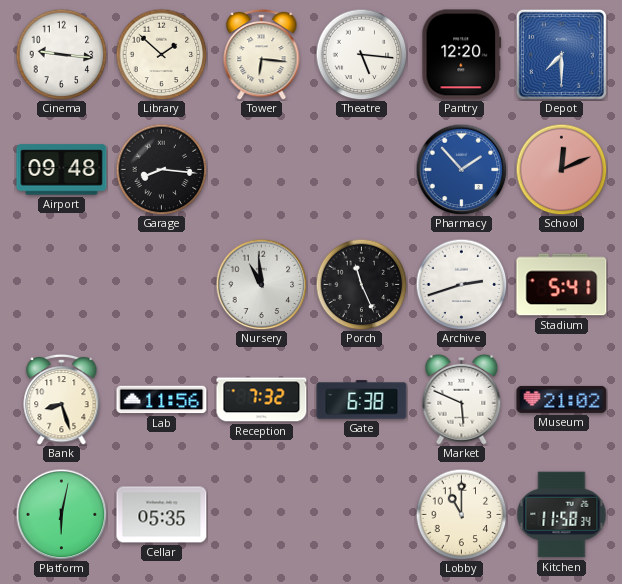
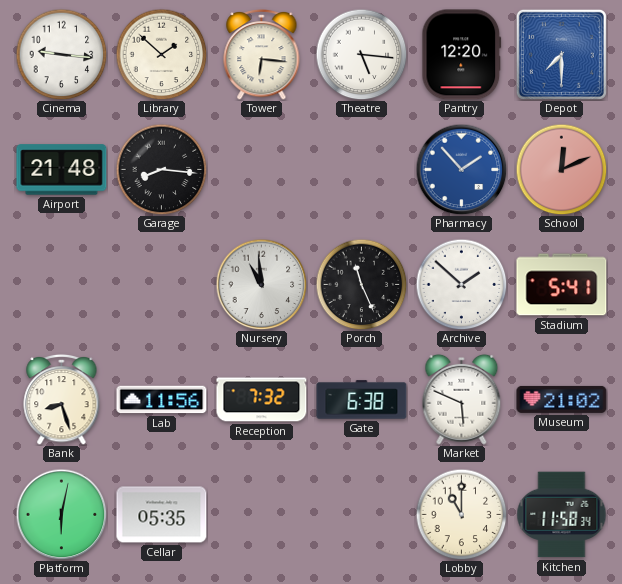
Airport: 09:48 -> 21:48
Archive: 2:42 -> 1:52
